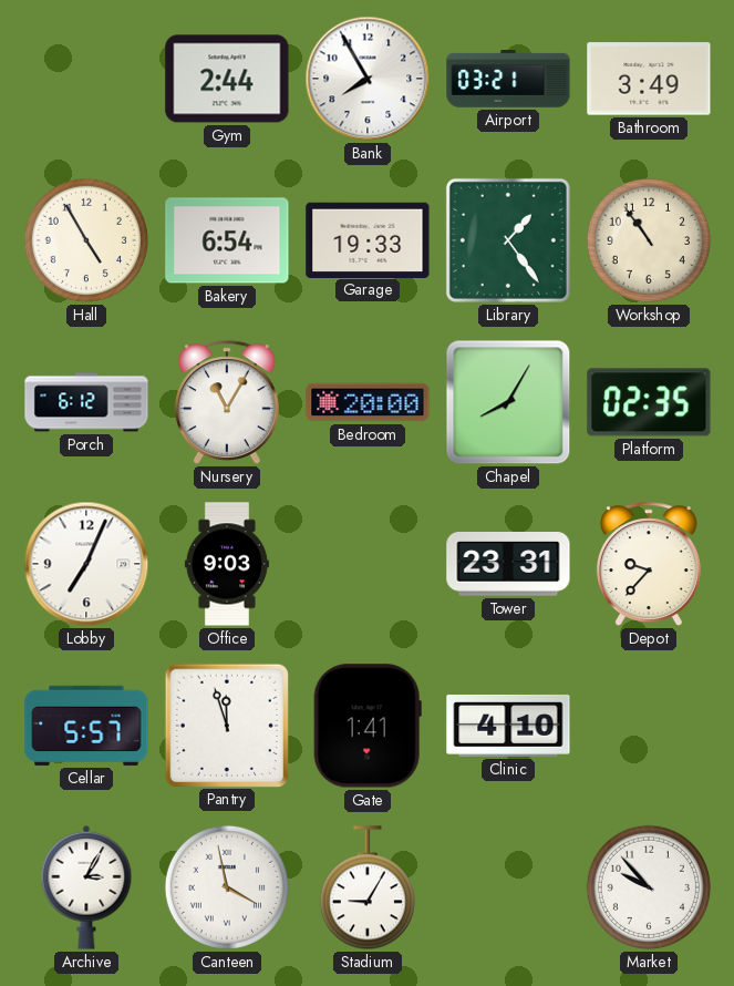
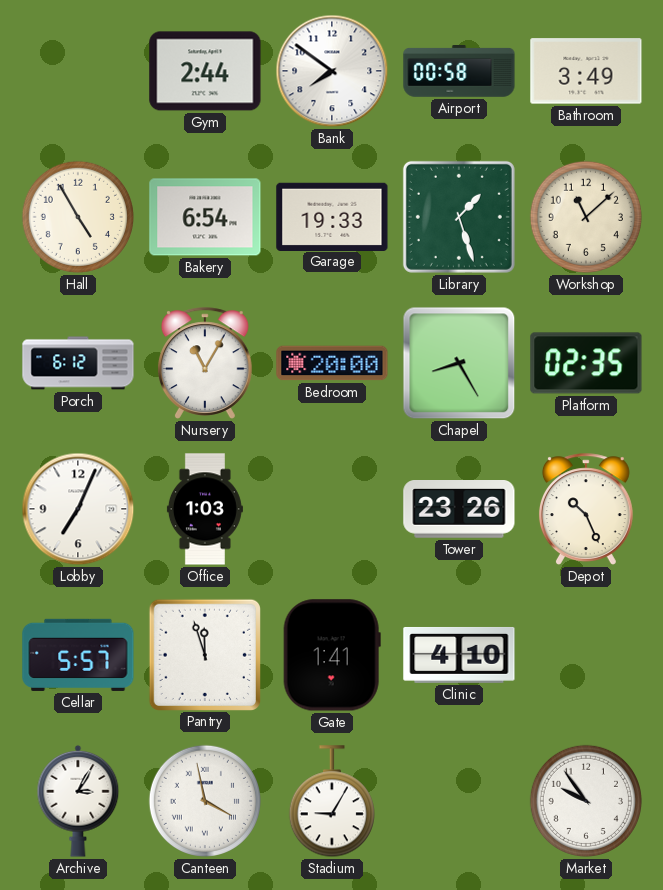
Bank: 7:55 -> 7:51
Airport: 03:21 -> 00:58
Library: 1:24 -> 1:27
Workshop: 10:54 -> 11:08
Chapel: 8:05 -> 8:25
Office: 9:03 -> 1:03
Tower: 23:31 -> 23:26
Depot: 9:37 -> 10:26
Market: 9:53 -> 9:54
